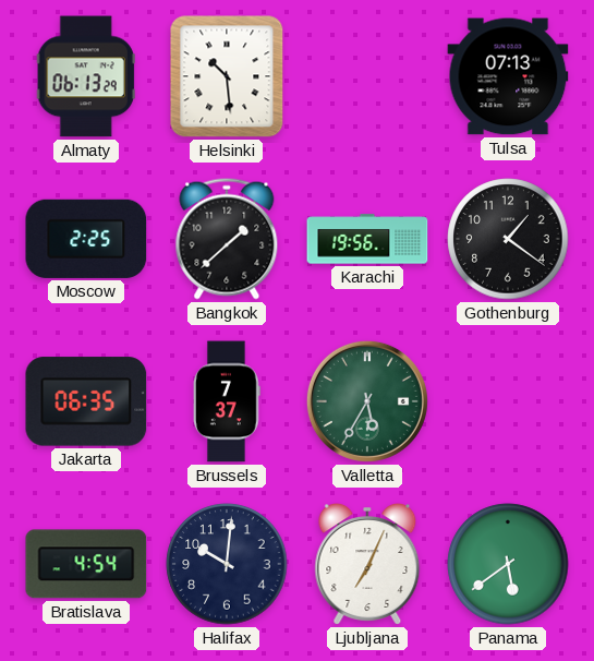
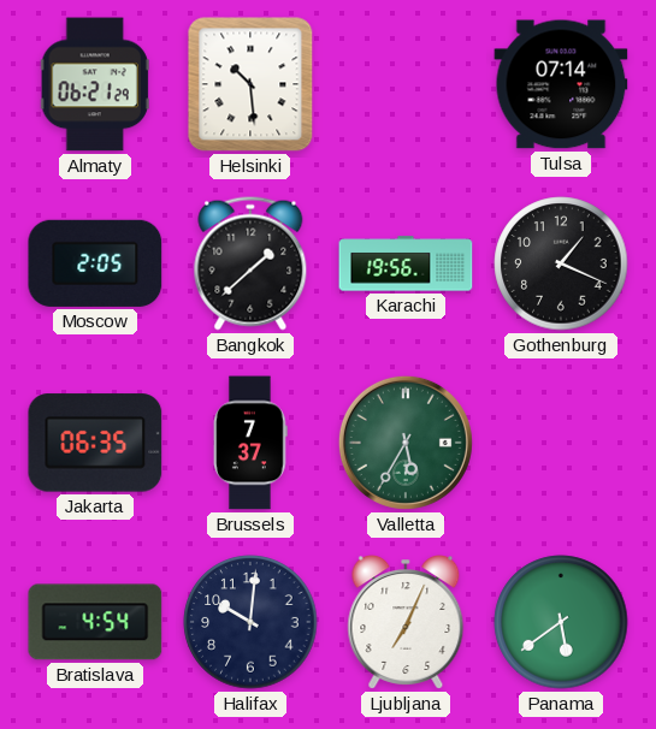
Almaty: 06:13 -> 06:21
Tulsa: 07:13 -> 07:14
Moscow: 2:25 -> 2:05
Gothenburg: 1:21 -> 1:19
